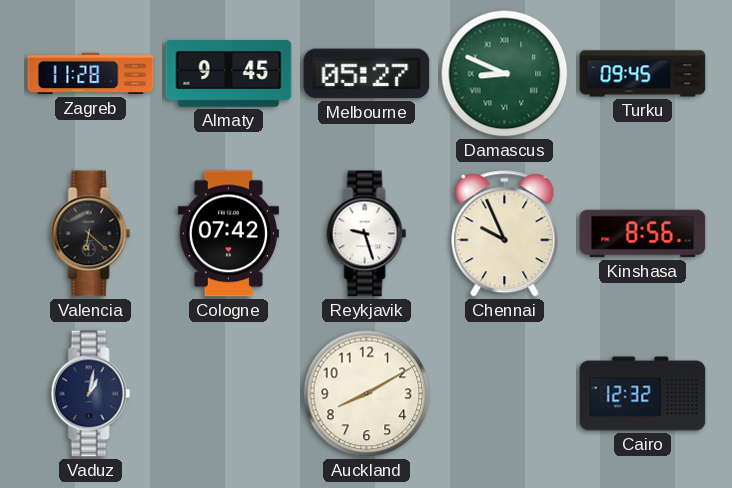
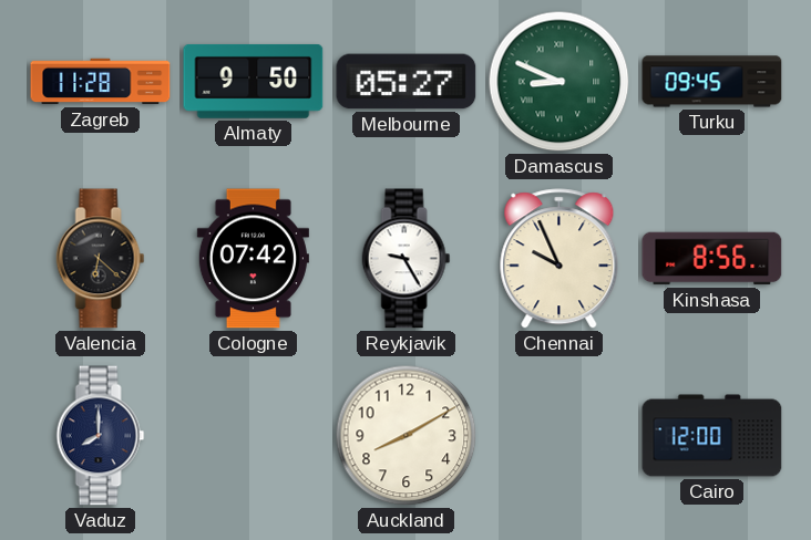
Almaty: 9:45 -> 9:50
Reykjavik: 9:27 -> 9:25
Vaduz: 1:02 -> 8:00
Cairo: 12:32 -> 12:00
